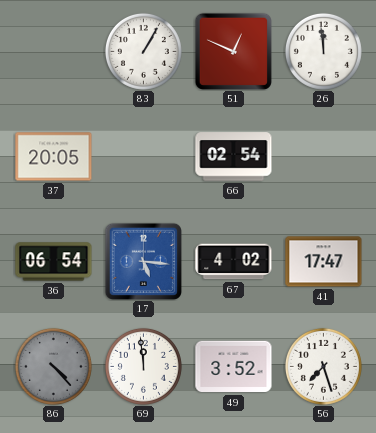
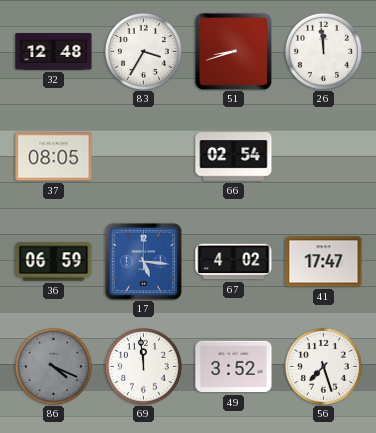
32: none -> 12:48
83: 1:05 -> 3:35
51: 12:49 -> 8:42
37: 20:05 -> 08:05
36: 06:54 -> 06:59
86: 4:23 -> 4:19
